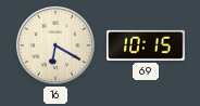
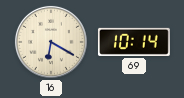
69: 10:15 -> 10:14
